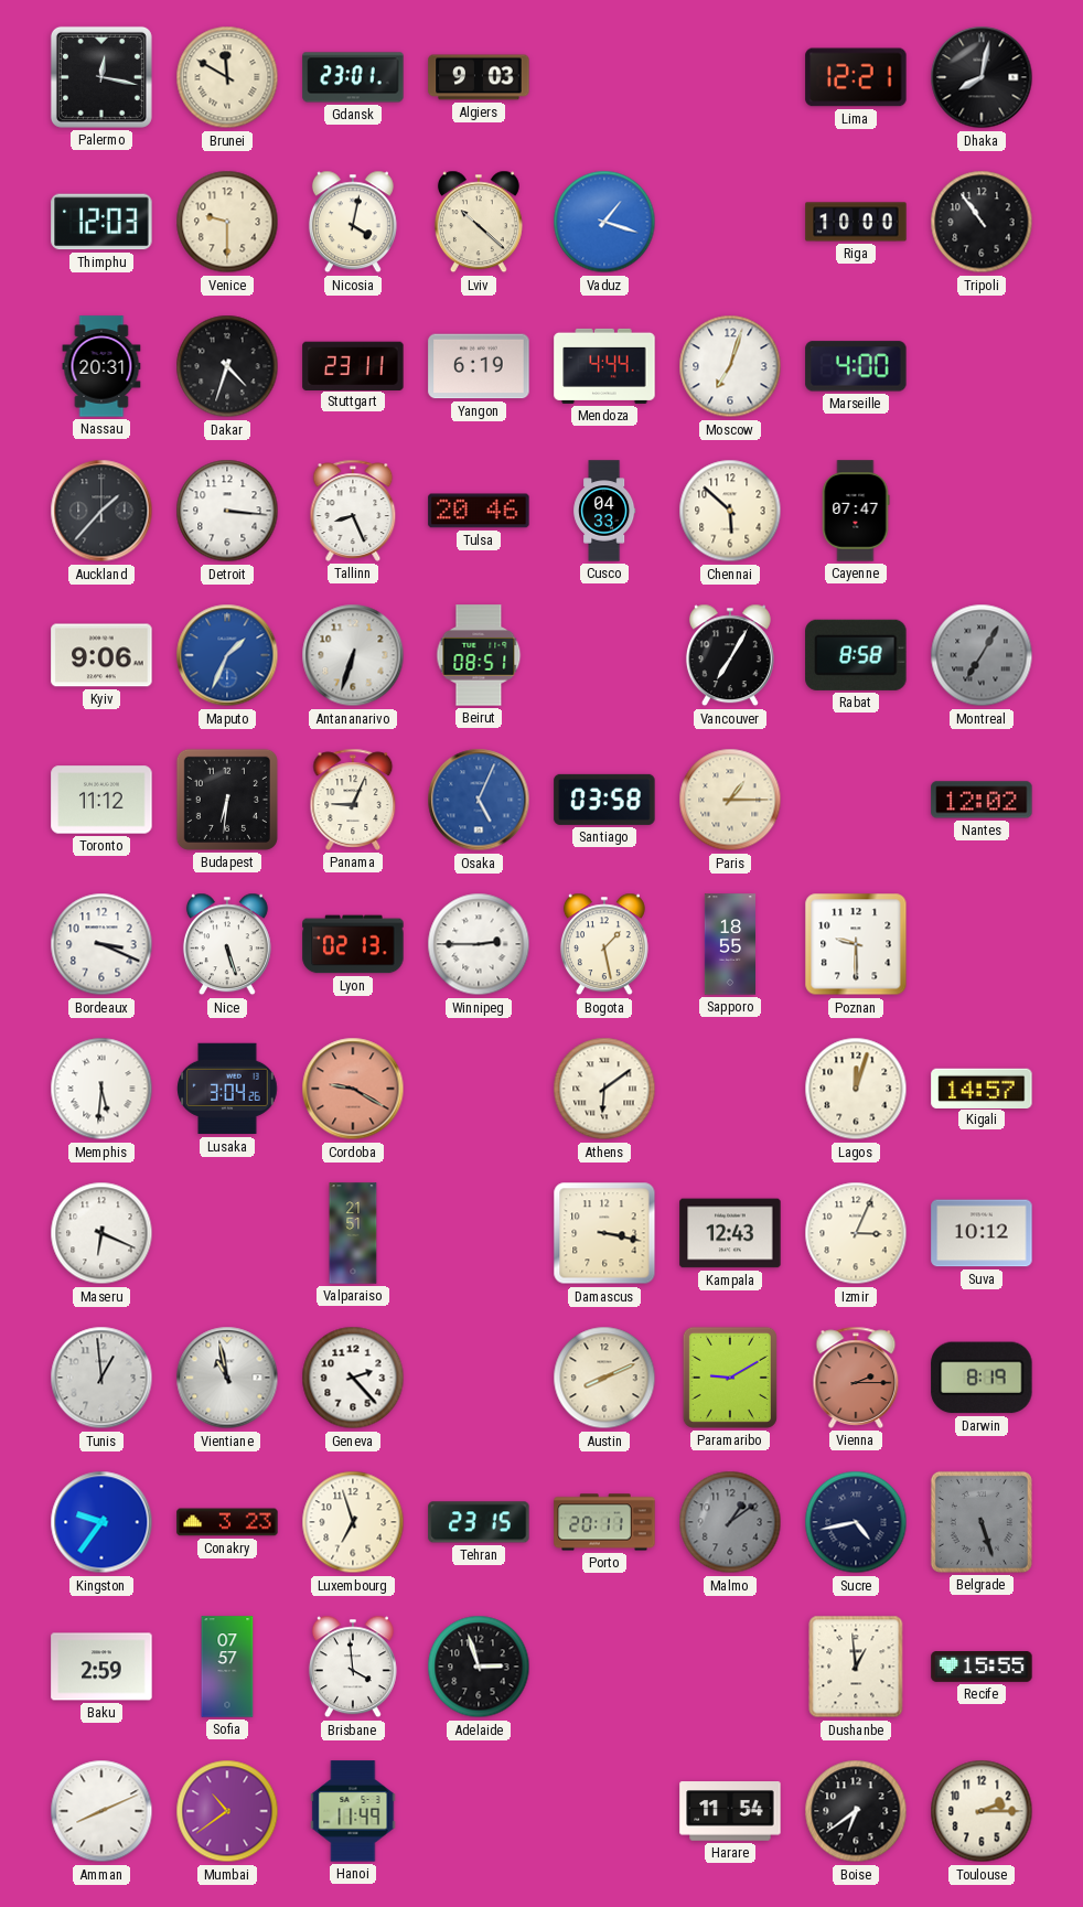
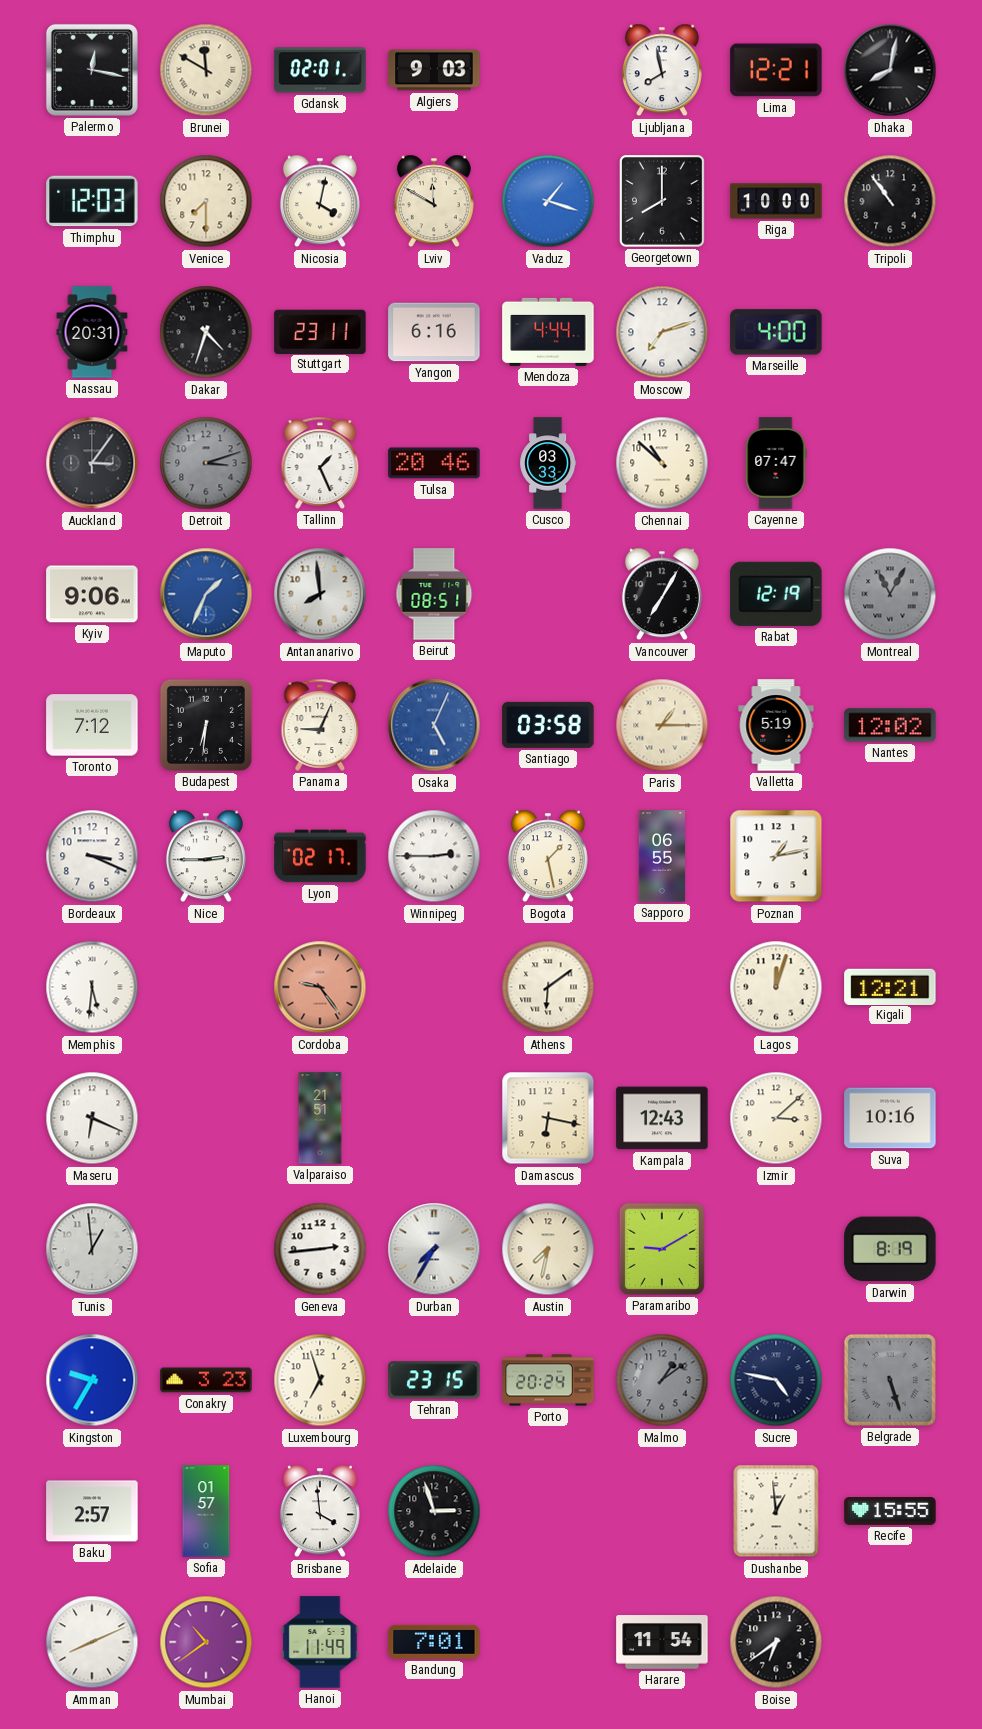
Gdansk: 23:01 -> 02:01
Ljubljana: none -> 7:58
Venice: 9:30 -> 7:30
Lviv: 10:22 -> 11:50
Georgetown: none -> 8:00
Yangon: 6:19 -> 6:16
Moscow: 7:03 -> 7:12
Auckland: 1:37 -> 3:06
Detroit: 3:16 -> 3:12
Detroit dial: white -> grey
Tallinn: 8:26 -> 1:26
Cusco: 04:33 -> 03:33
Chennai: 5:52 -> 10:52
Antananarivo: 6:33 -> 7:59
Rabat: 8:58 -> 12:19
Montreal: 7:05 -> 11:05
Toronto: 11:12 -> 7:12
Valletta: none -> 5:19
Nice: 5:27 -> 2:45
Lyon: 02:13 -> 02:17
Sapporo: 18:55 -> 06:55
Poznan: 9:30 -> 1:13
Lusaka: 3:04 -> none
Cordoba: 9:20 -> 9:24
Kigali: 14:57 -> 12:21
Damascus: 3:17 -> 6:17
Izmir: 3:04 -> 3:08
Suva: 10:12 -> 10:16
Vientiane: 10:58 -> none
Geneva: 2:23 -> 2:44
Durban: none -> 7:35
Austin: 8:11 -> 7:32
Vienna: 2:15 -> none
Kingston: 9:36 -> 9:35
Porto: 20:11 -> 20:24
Sucre: 4:43 -> 4:47
Baku: 2:59 -> 2:57
Sofia: 07:57 -> 01:57
Bandung: none -> 7:01
Toulouse: 2:15 -> none
